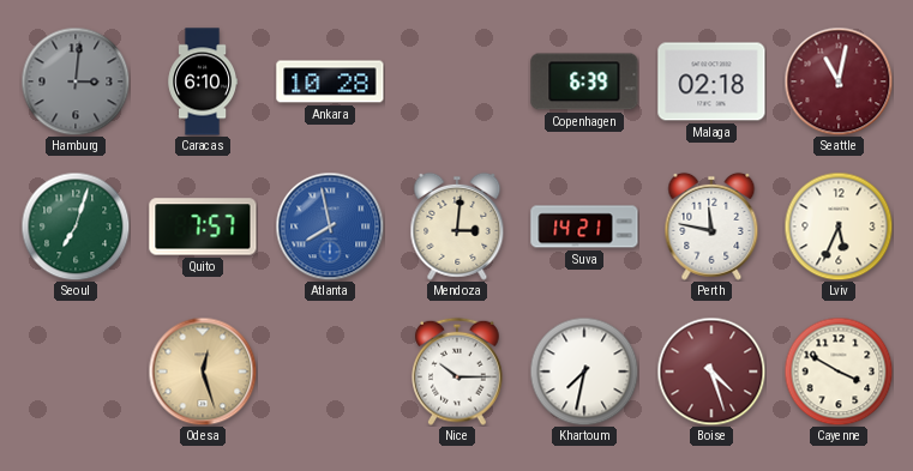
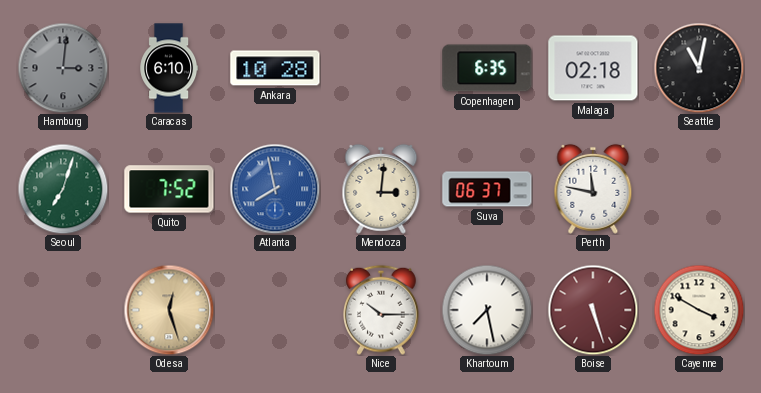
Copenhagen: 6:39 -> 6:35
Seattle dial: burgundy -> black
Quito: 7:57 -> 7:52
Suva: 14:21 -> 06:37
Lviv: 5:34 -> none
Khartoum: 7:32 -> 7:28
Boise: 4:27 -> 5:27
